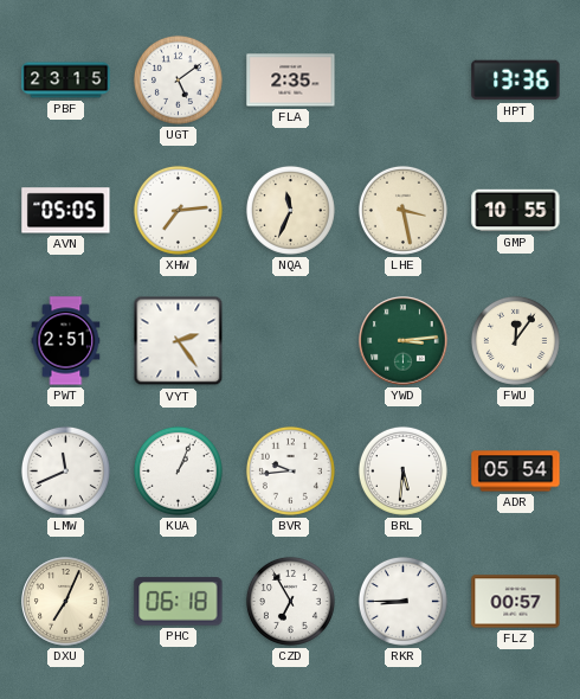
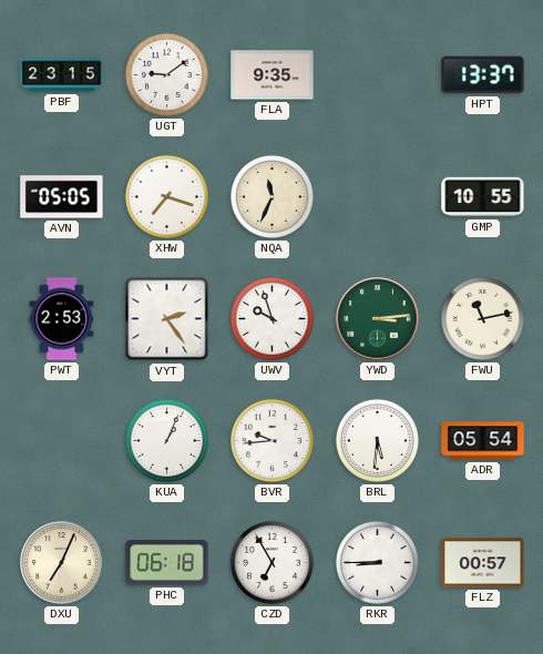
UGT: 5:09 -> 9:09
FLA: 2:35 -> 9:35
HPT: 13:36 -> 13:37
XHW: 7:14 -> 7:18
LHE: 3:28 -> none
PWT: 2:51 -> 2:53
UWV: none -> 9:57
FWU: 12:06 -> 11:13
LMW: 11:41 -> none
